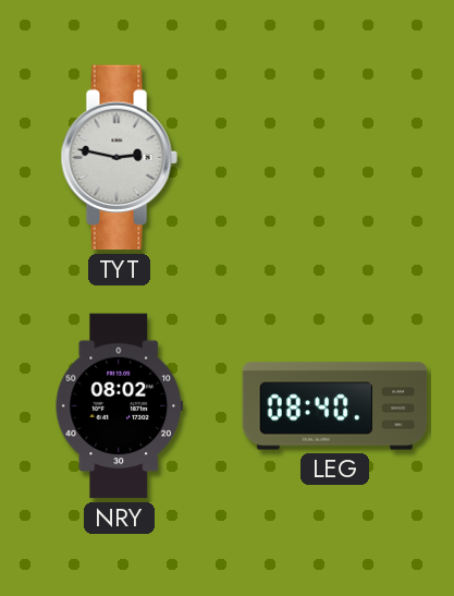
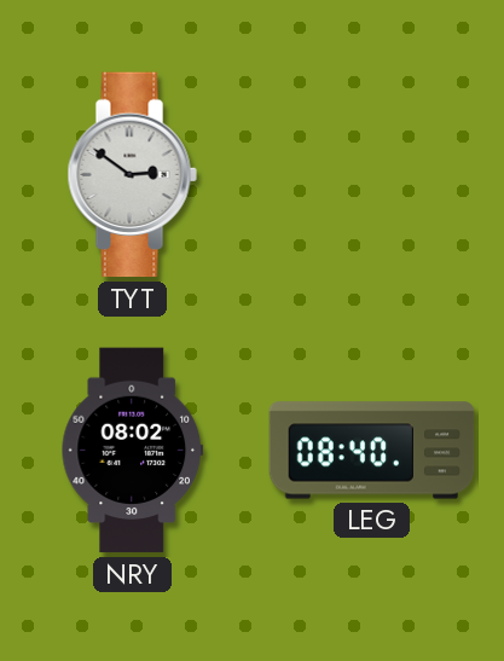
TYT: 2:47 -> 2:51
